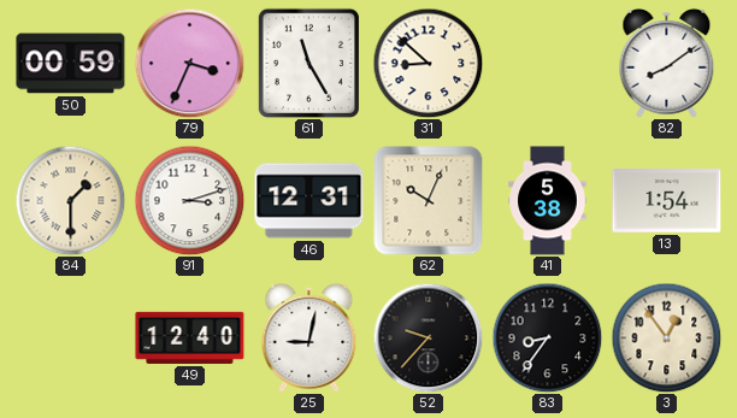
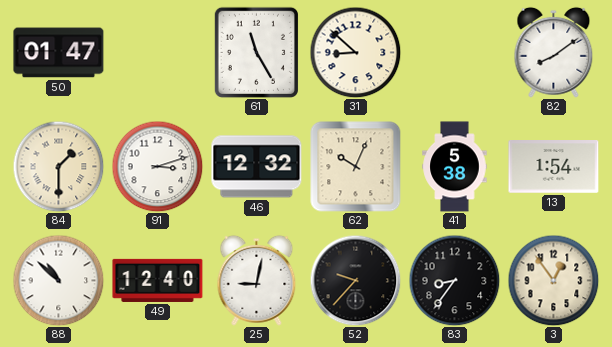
50: 00:59 -> 01:47
79: 3:34 -> none
46: 12:31 -> 12:32
88: none -> 10:52
